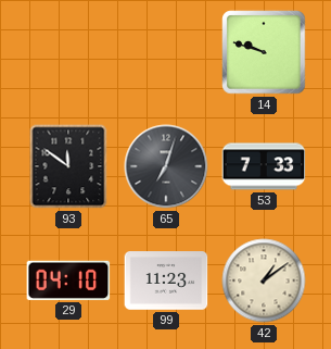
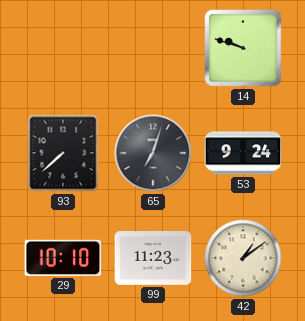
93: 11:51 -> 7:38
53: 7:33 -> 9:24
29: 04:10 -> 10:10
